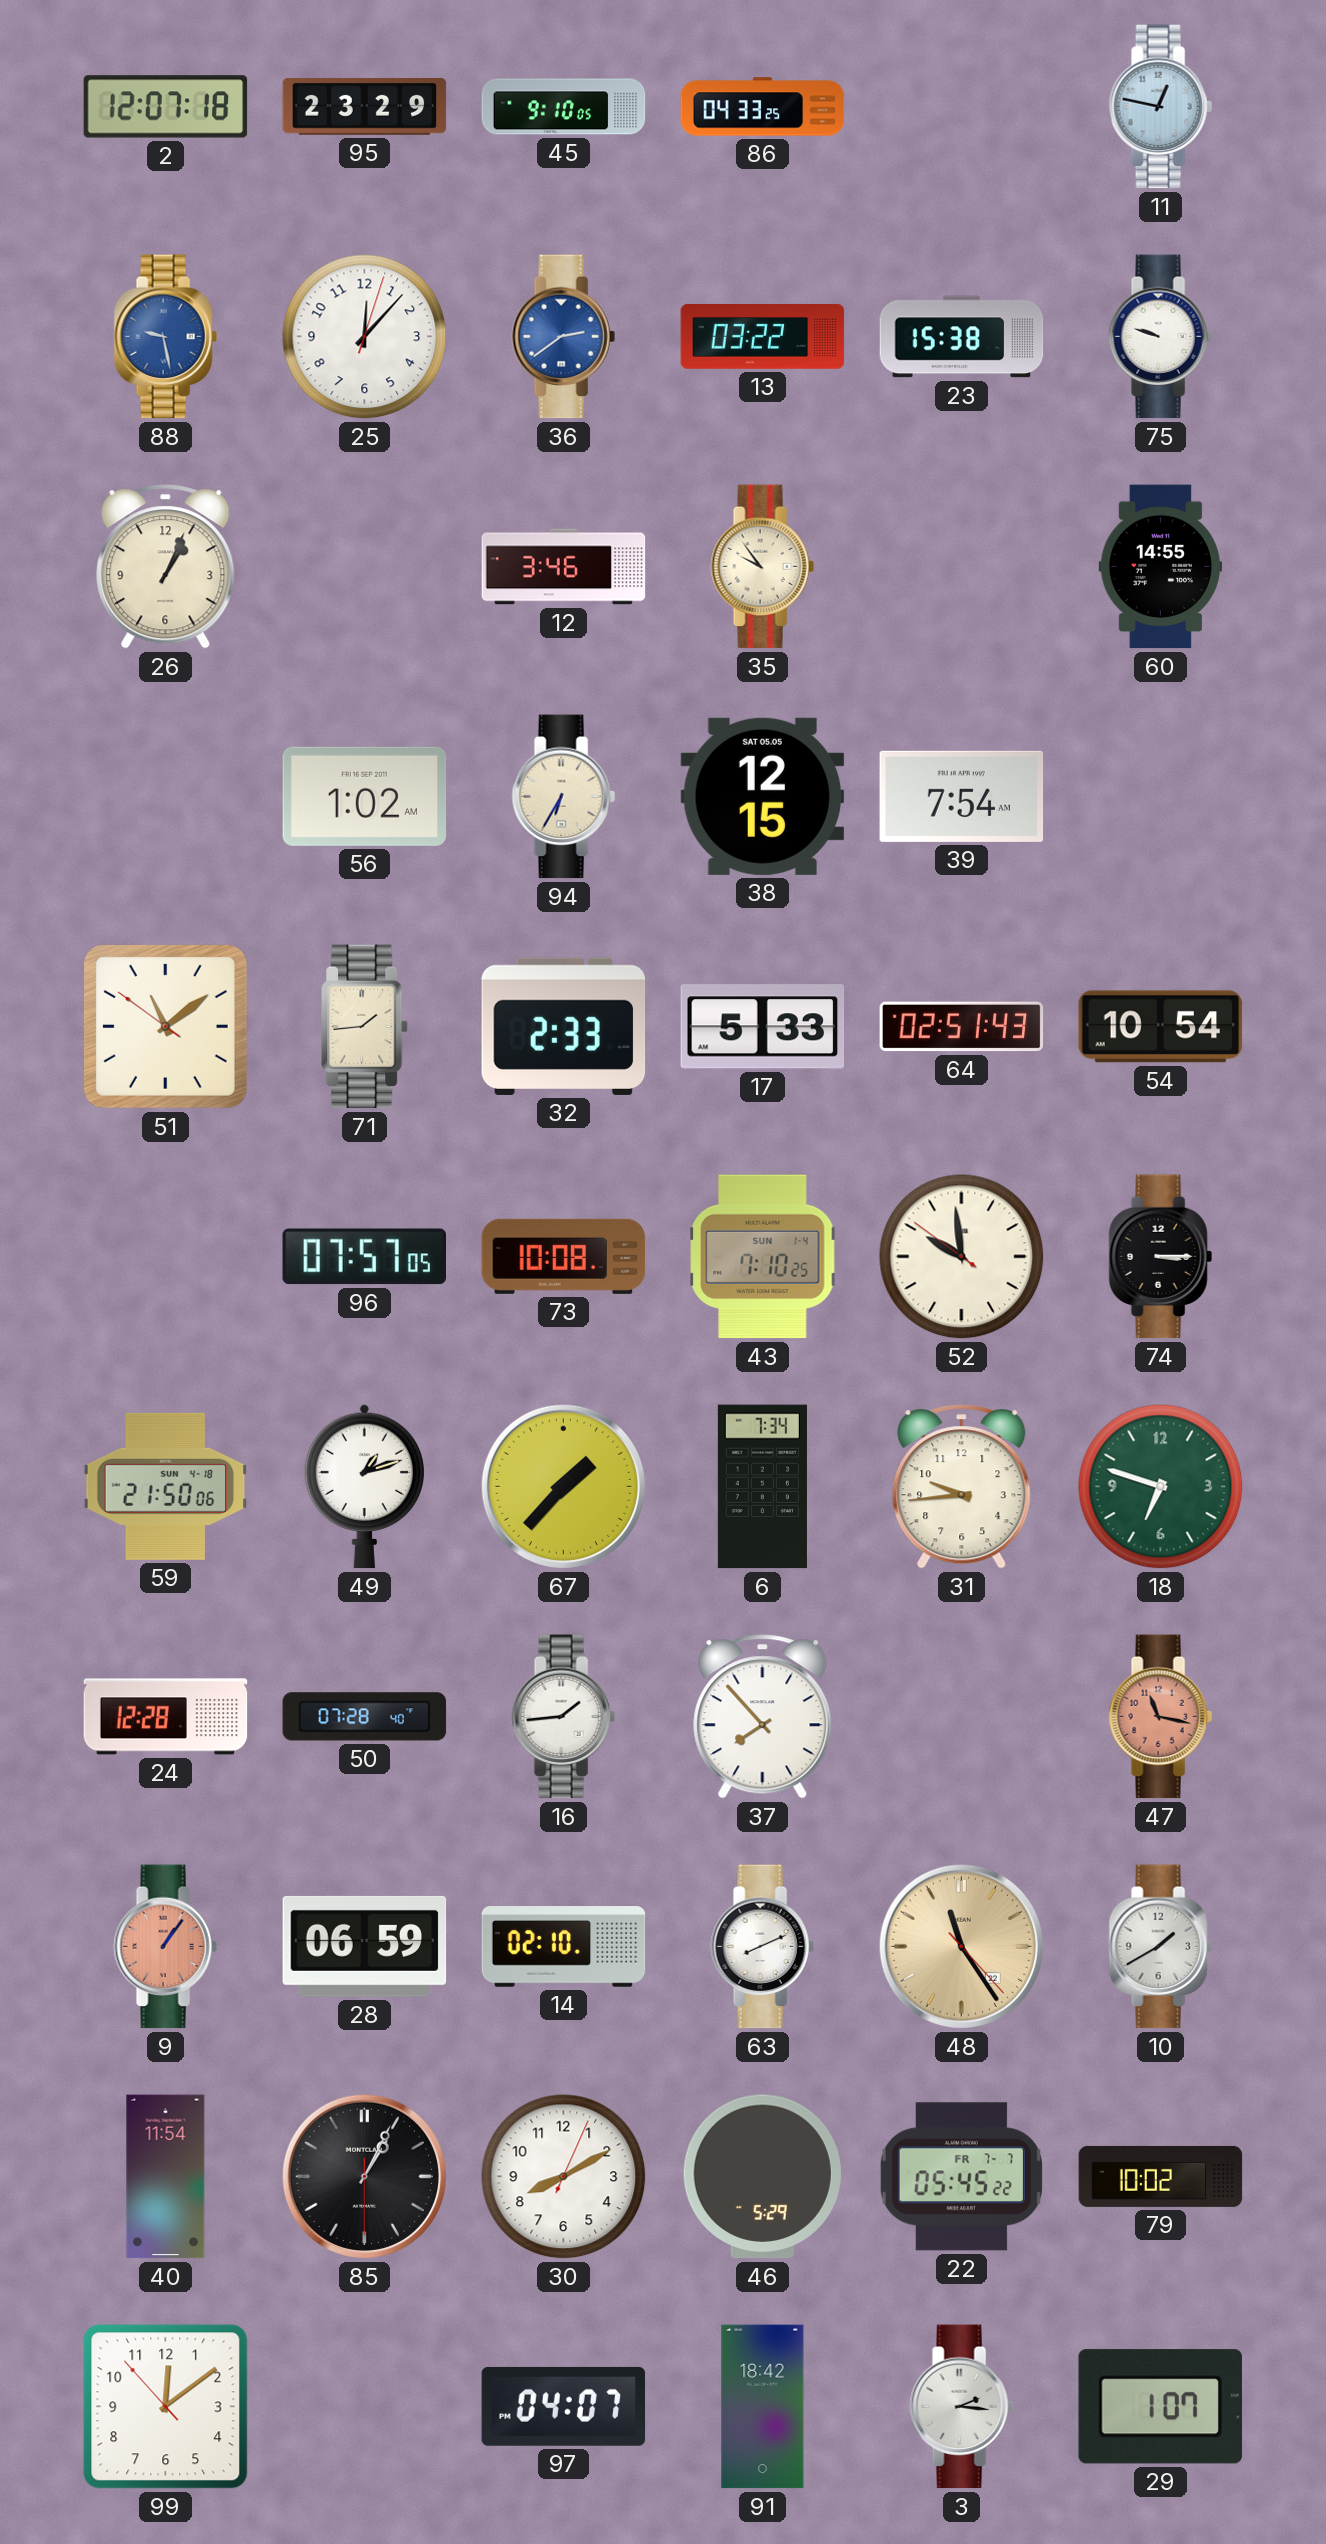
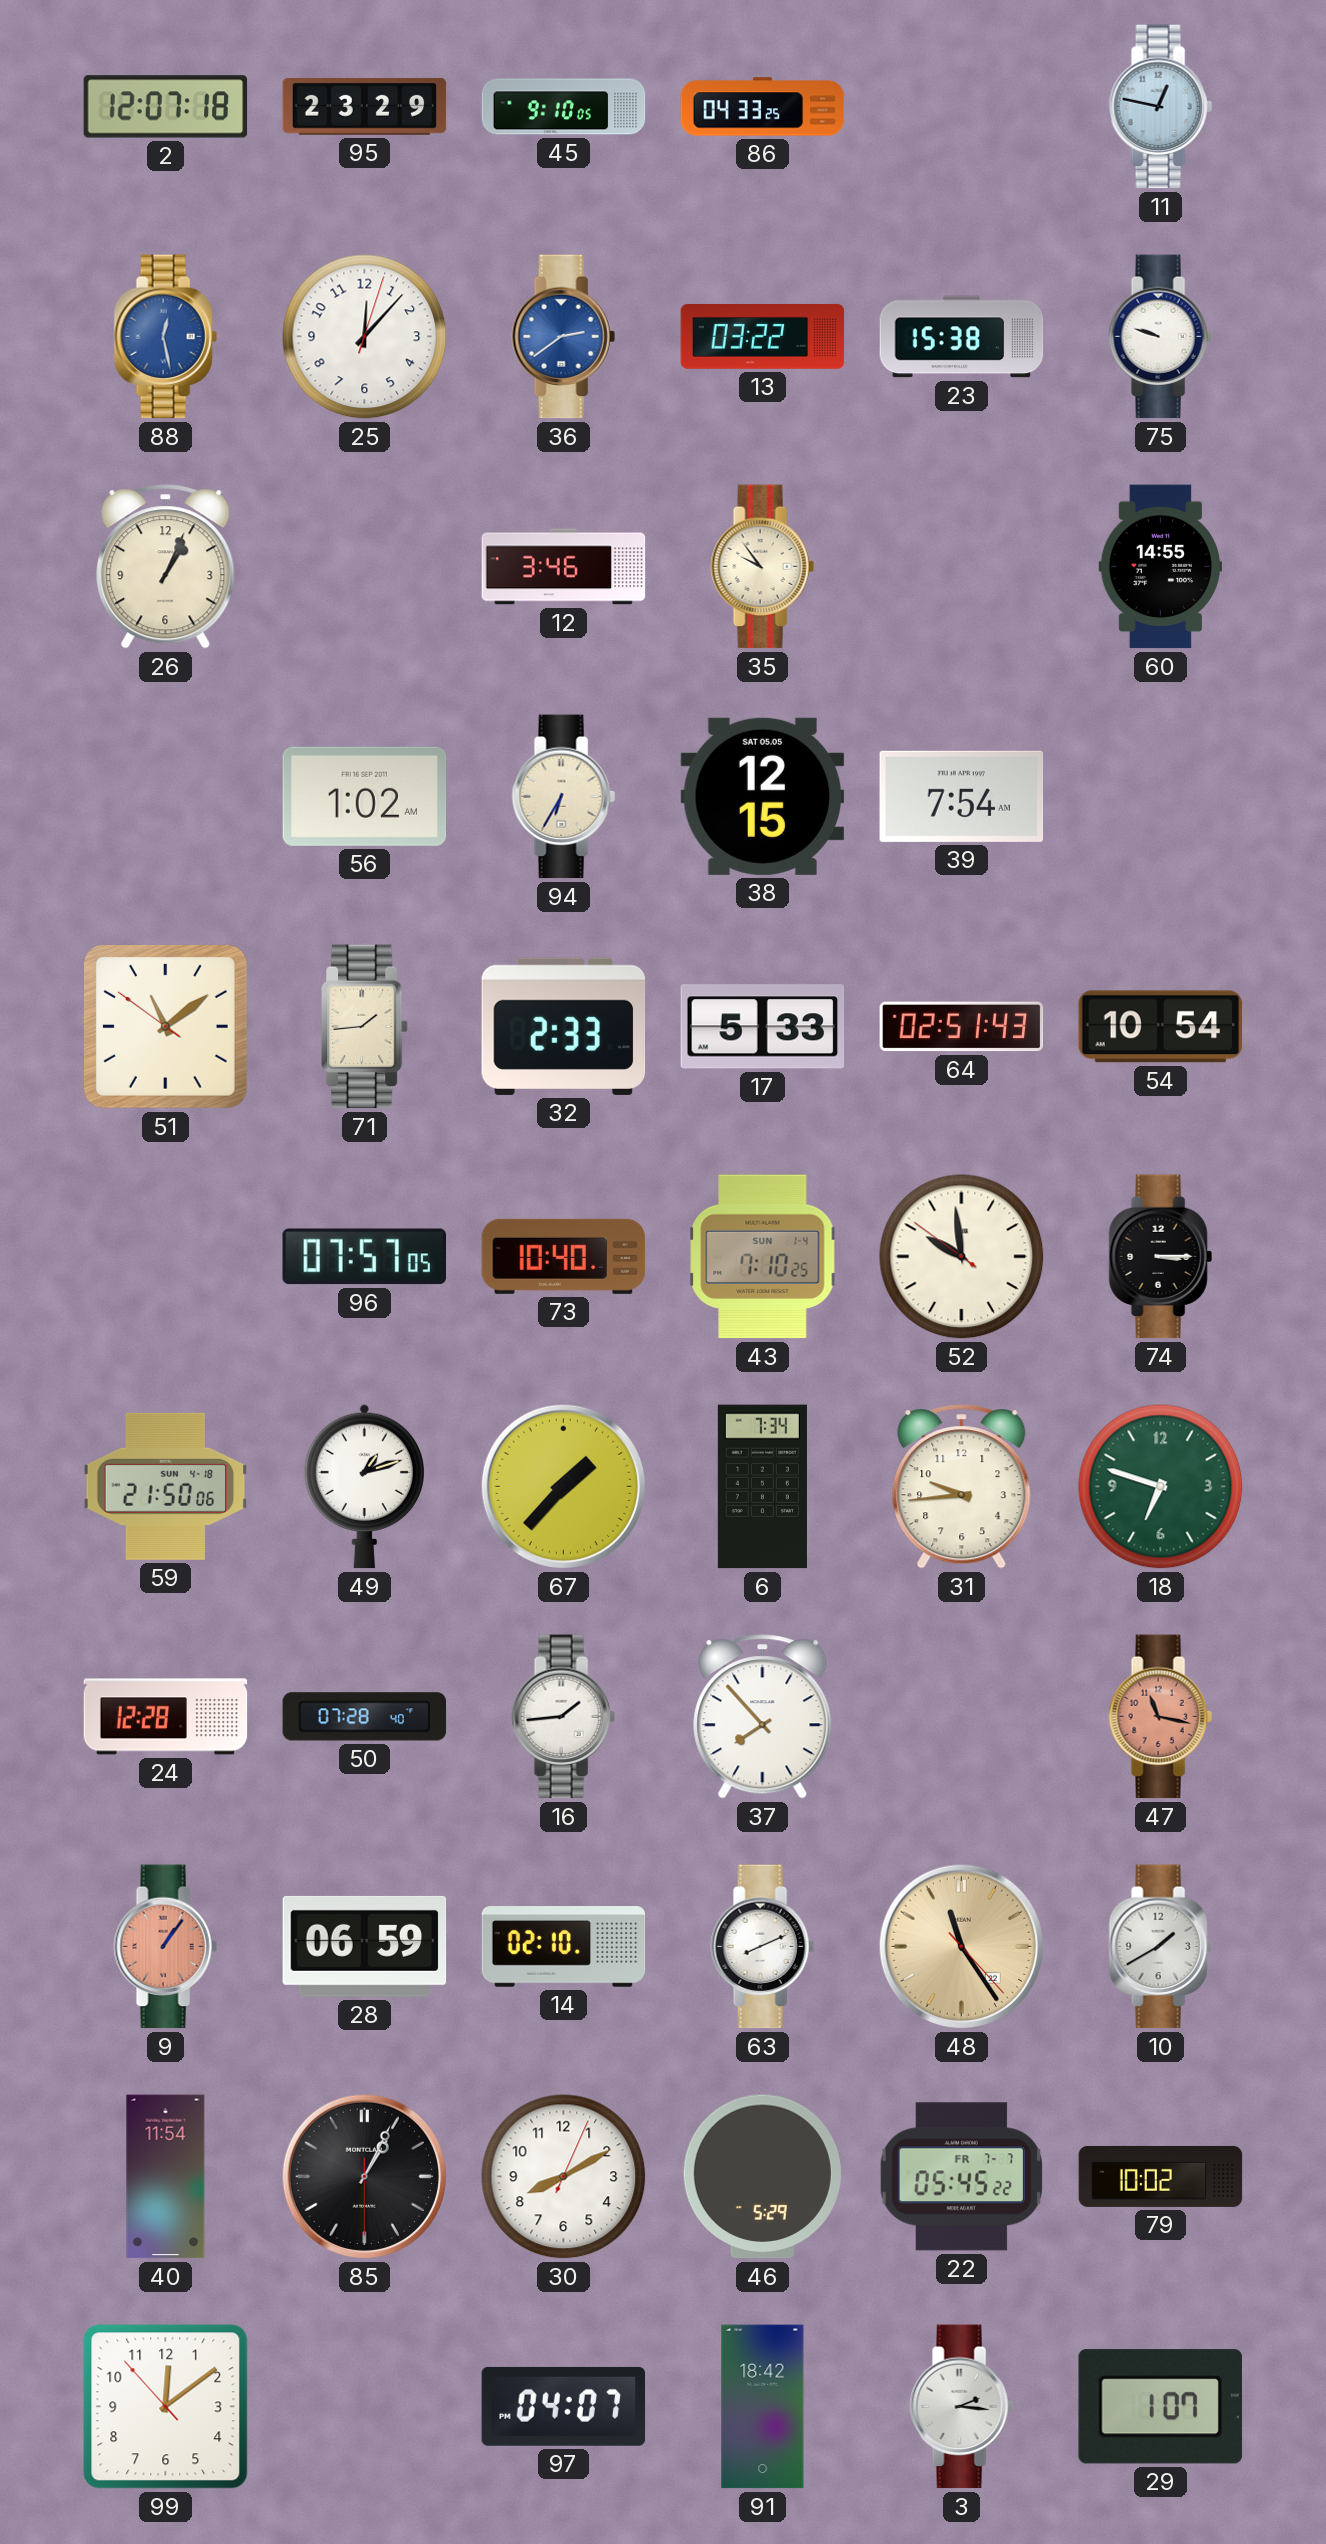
88: 9:28 -> 12:28
73: 10:08 -> 10:40
